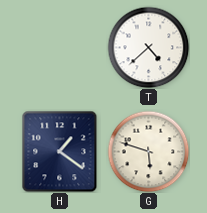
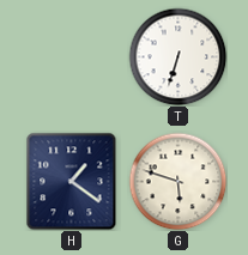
T: 4:38 -> 6:33
